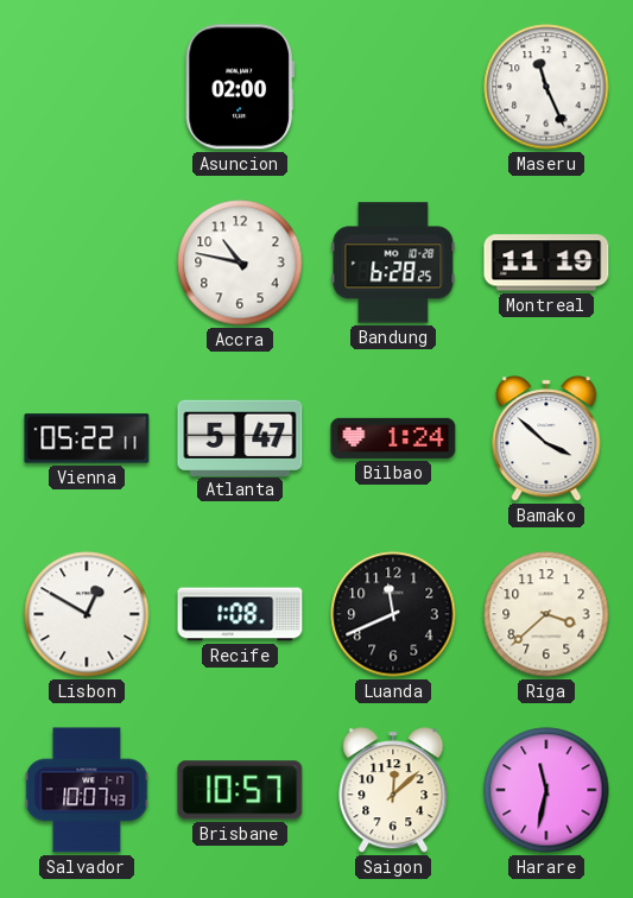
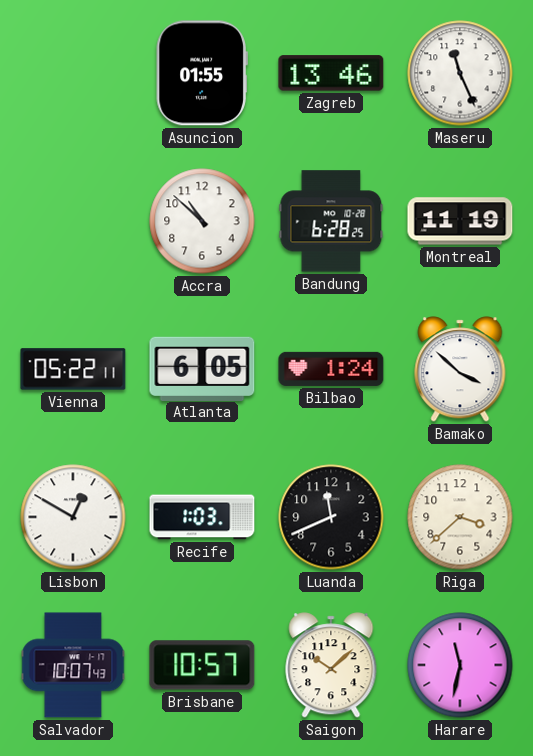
Asuncion: 02:00 -> 01:55
Zagreb: none -> 13:46
Accra: 10:47 -> 10:52
Atlanta: 5:47 -> 6:05
Recife: 1:08 -> 1:03
Saigon: 12:08 -> 10:08
